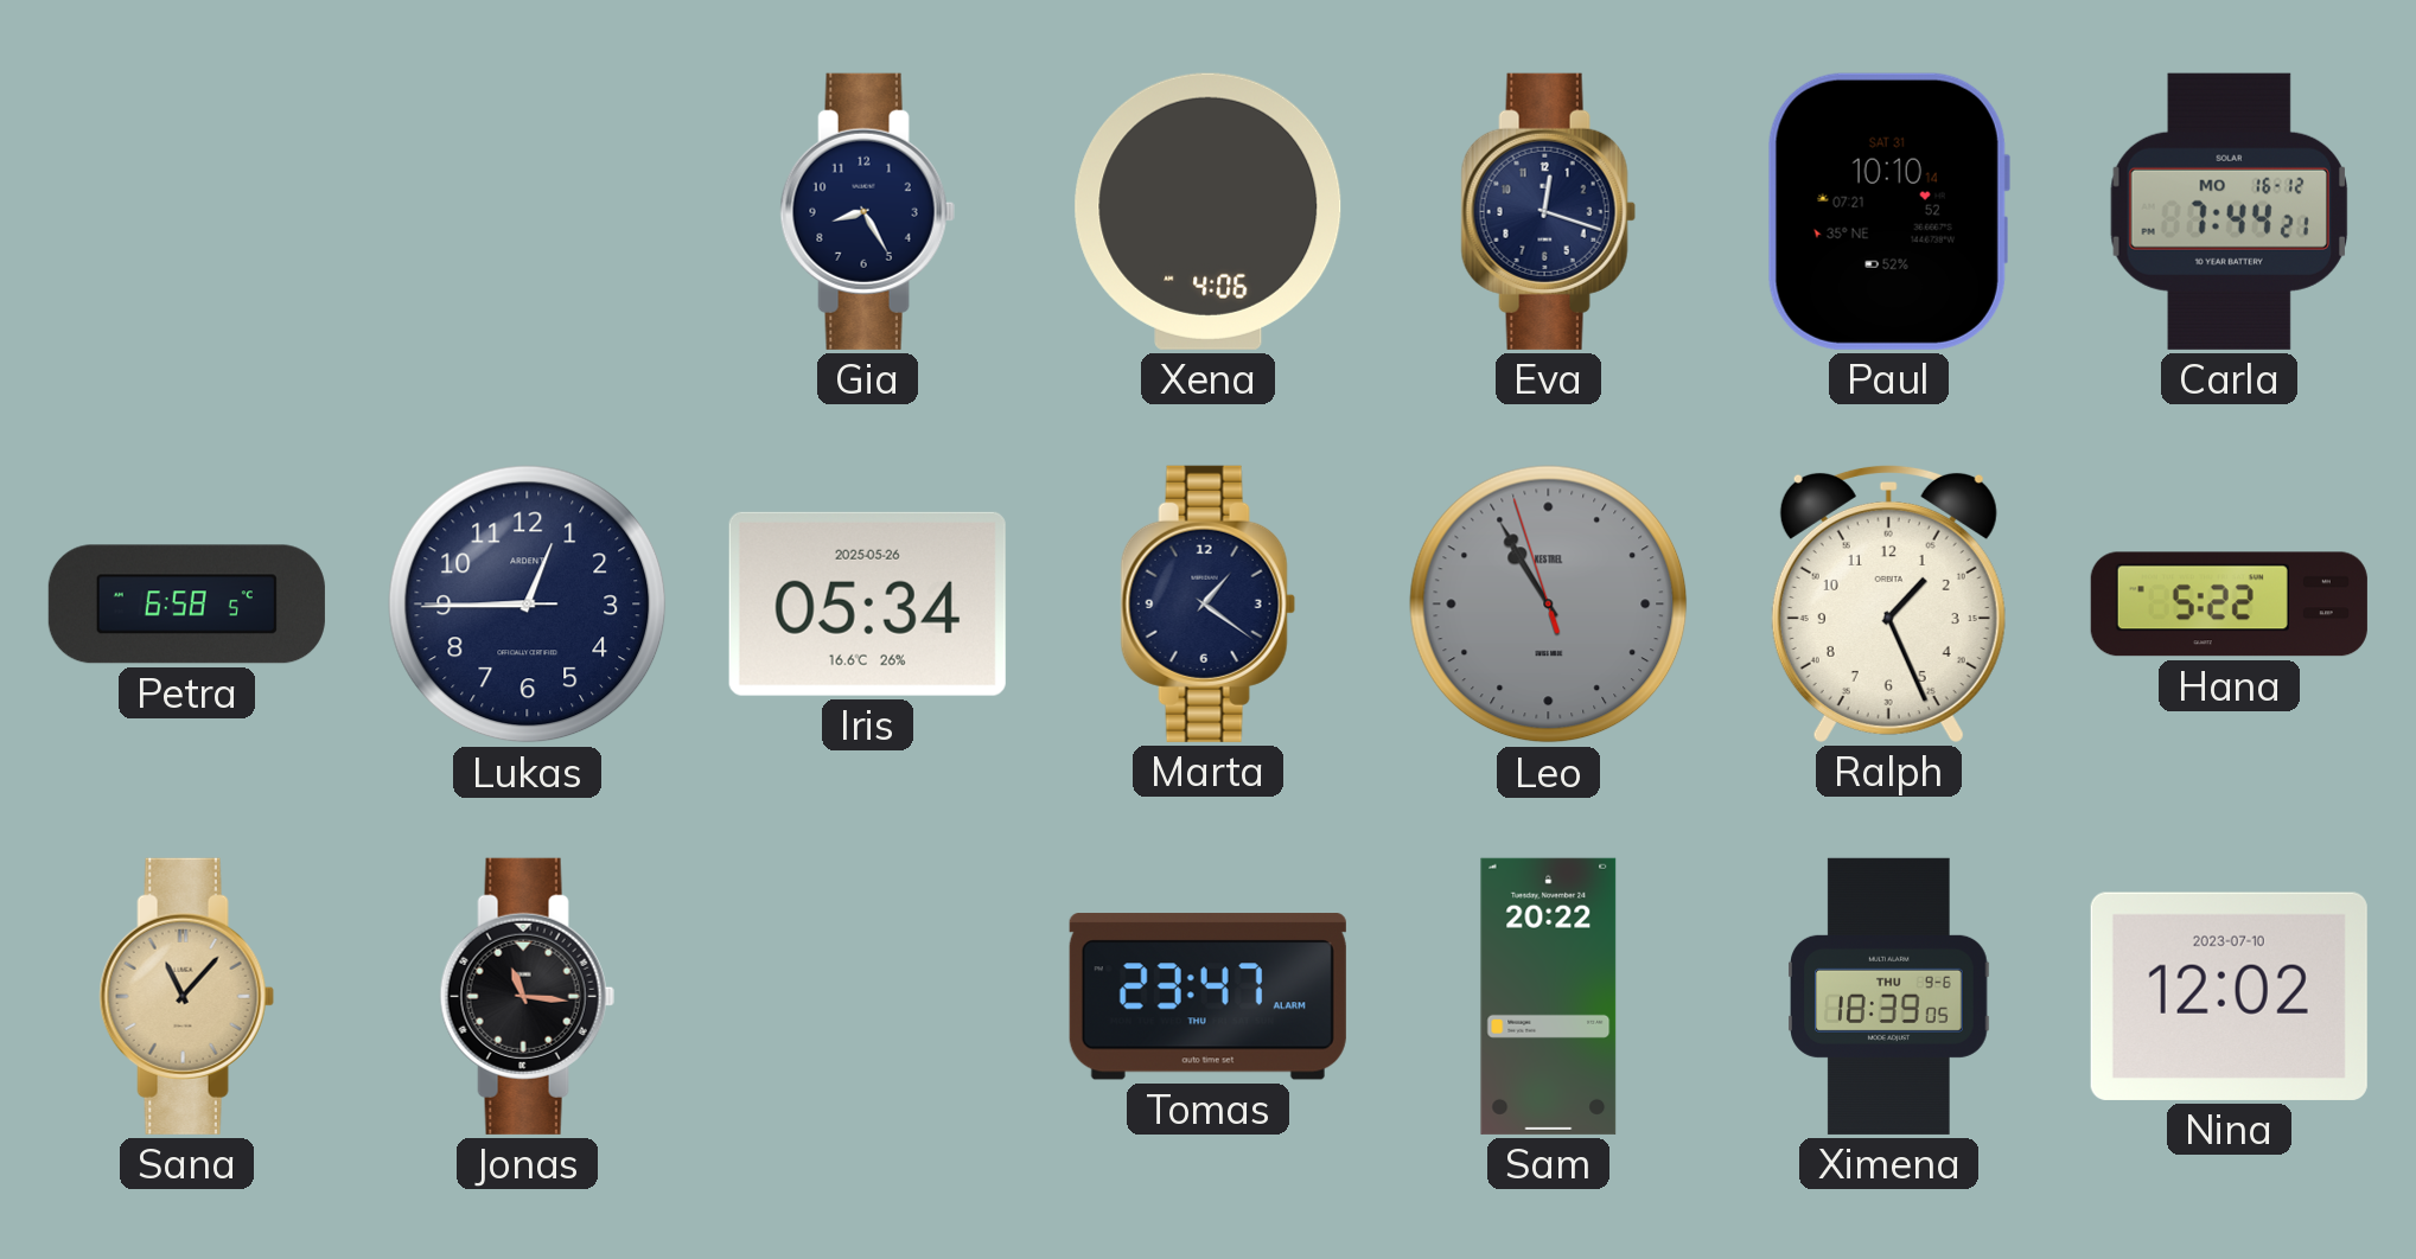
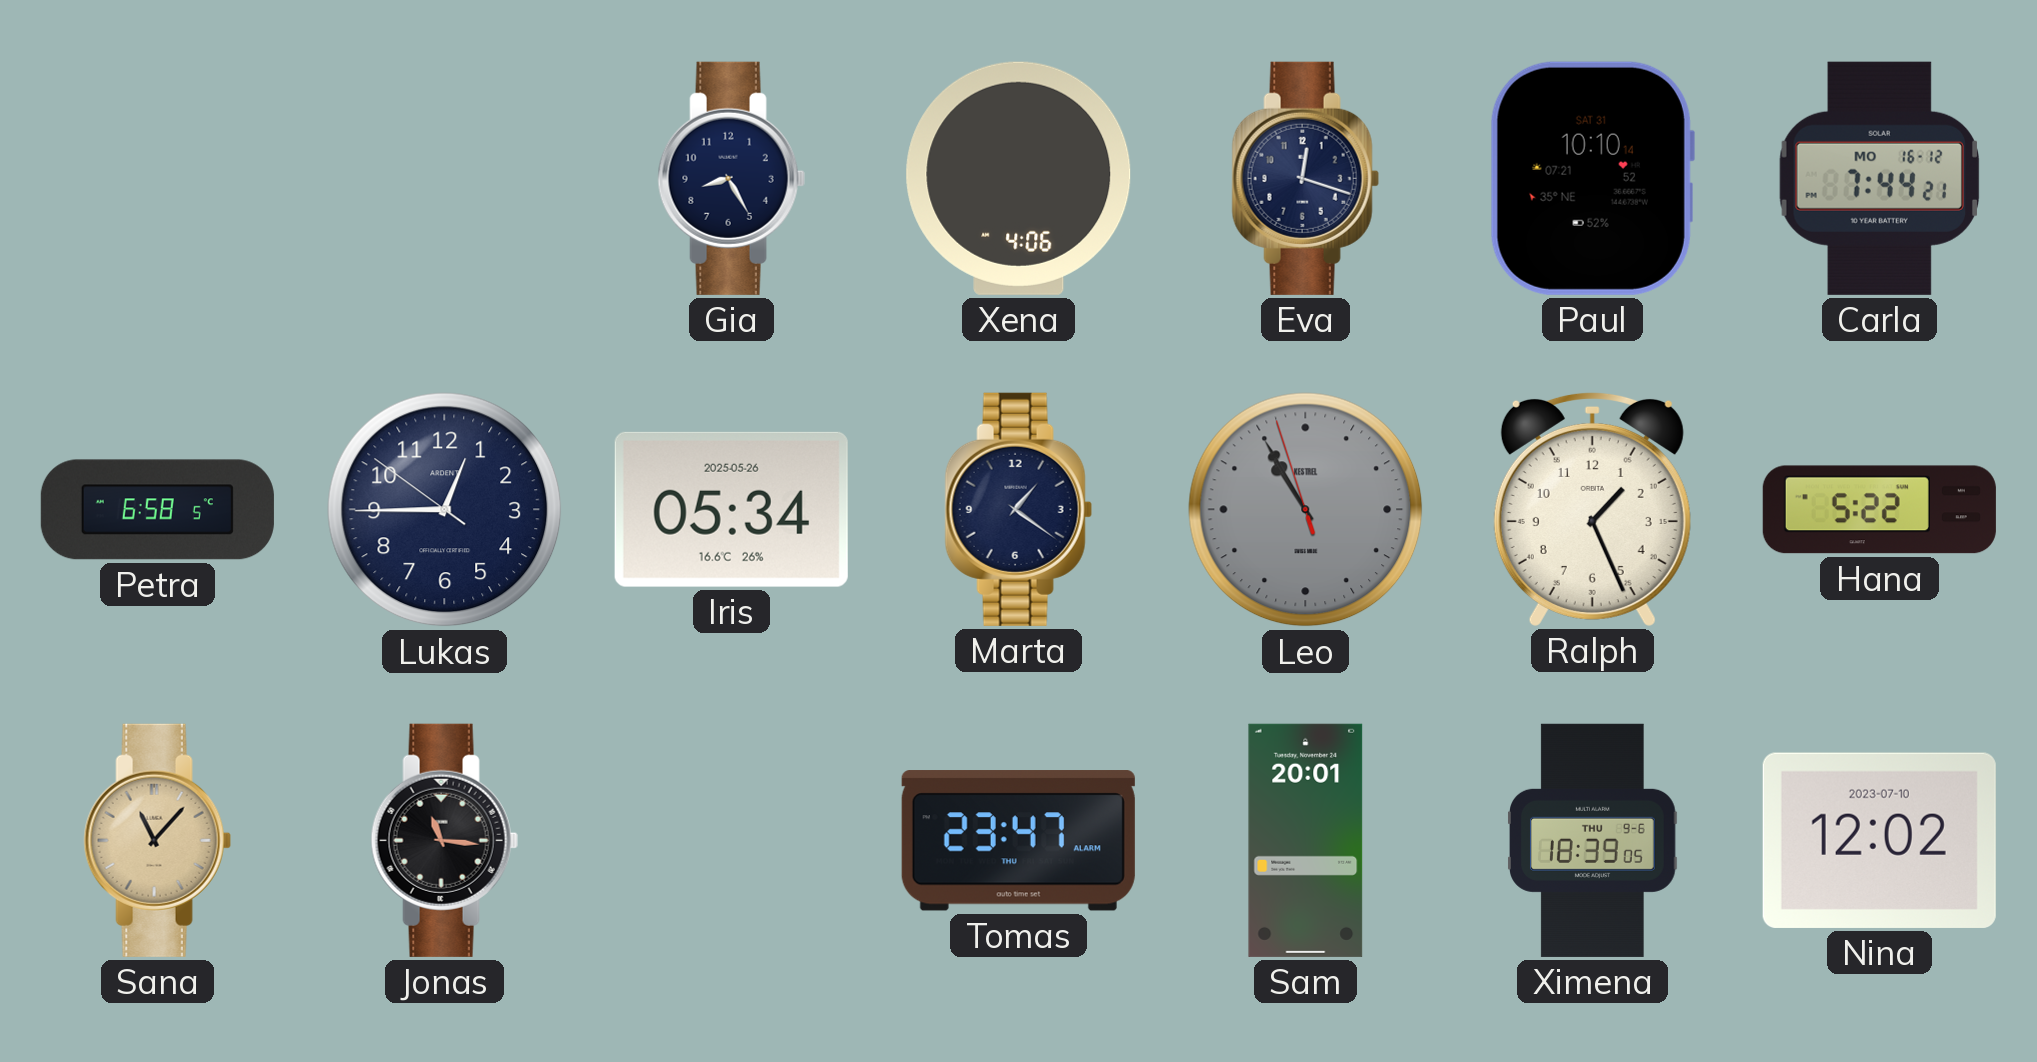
Lukas: 12:44:45 -> 12:44:51
Sam: 20:22 -> 20:01
